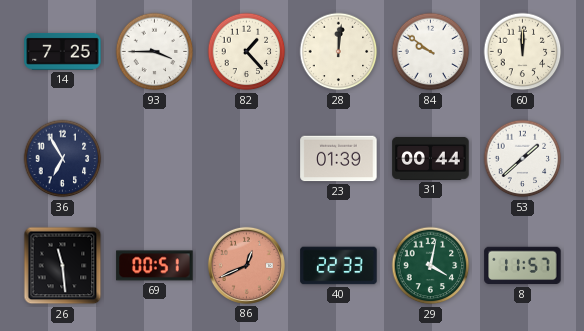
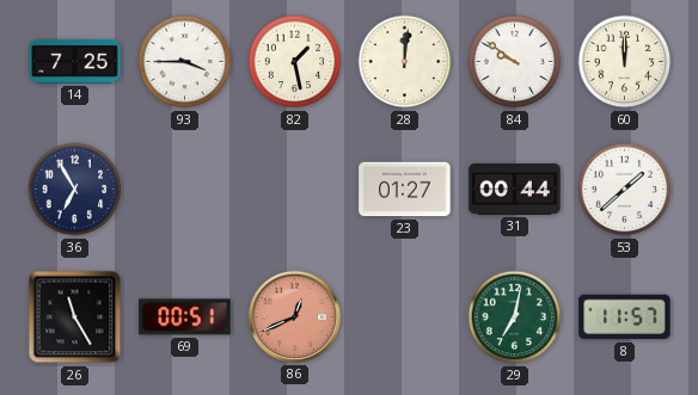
82: 1:23 -> 1:28
23: 01:39 -> 01:27
26: 11:29 -> 11:25
40: 22:33 -> none
29: 4:02 -> 7:02
